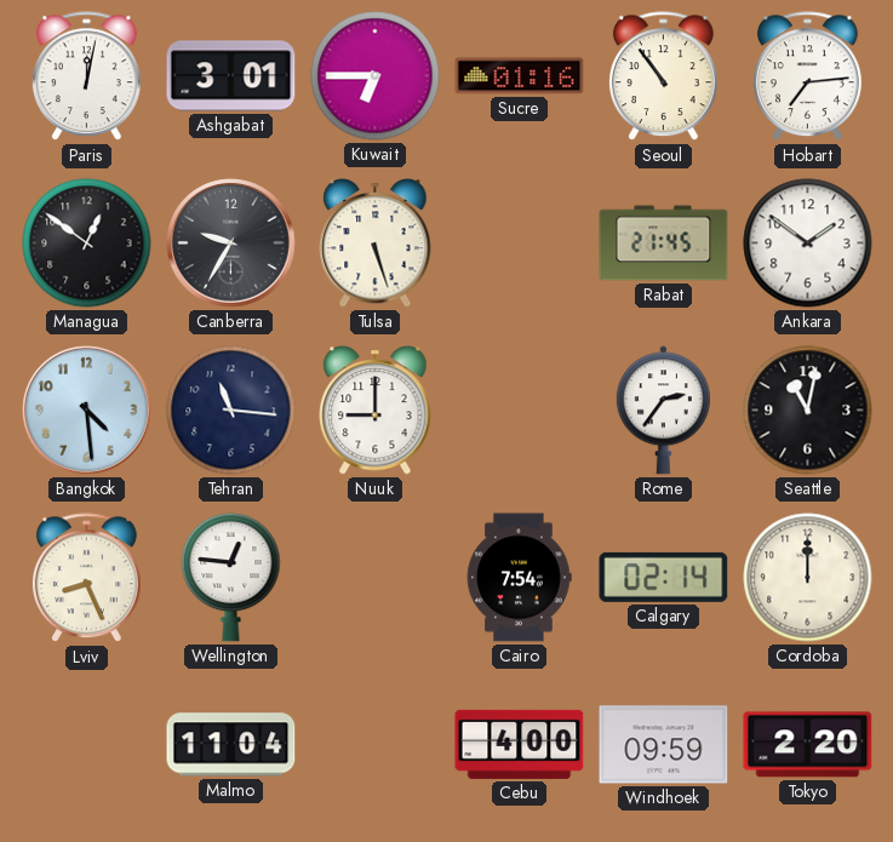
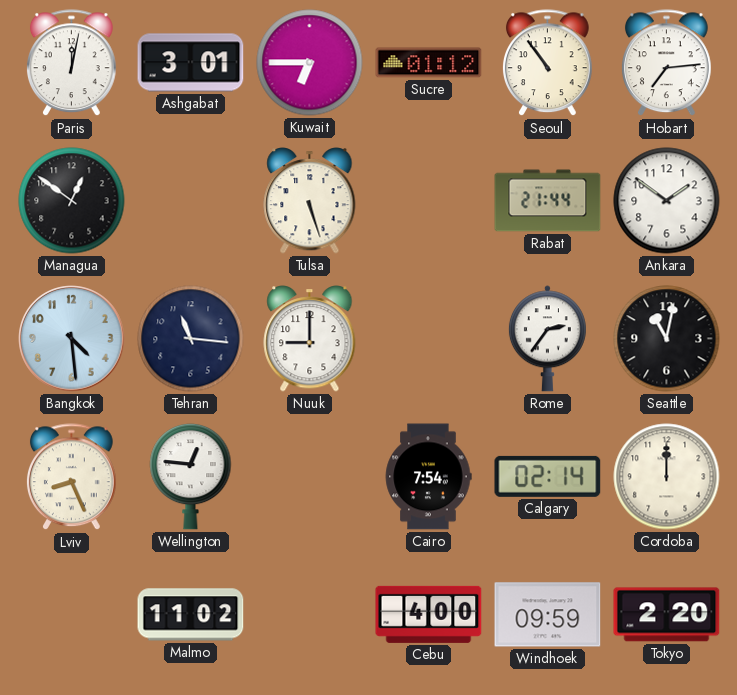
Sucre: 01:16 -> 01:12
Canberra: 9:35 -> none
Rabat: 21:45 -> 21:44
Malmo: 11:04 -> 11:02
